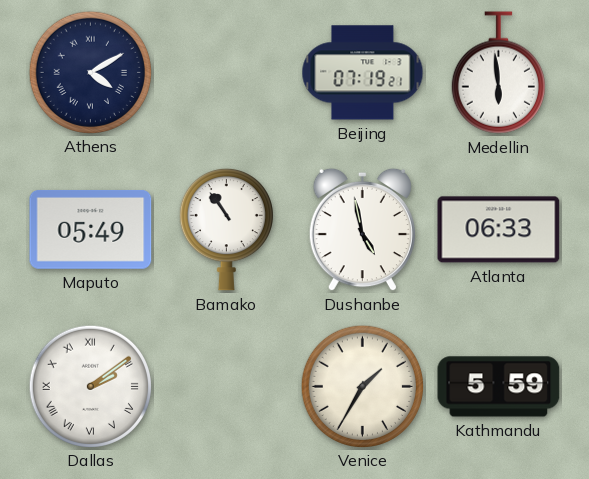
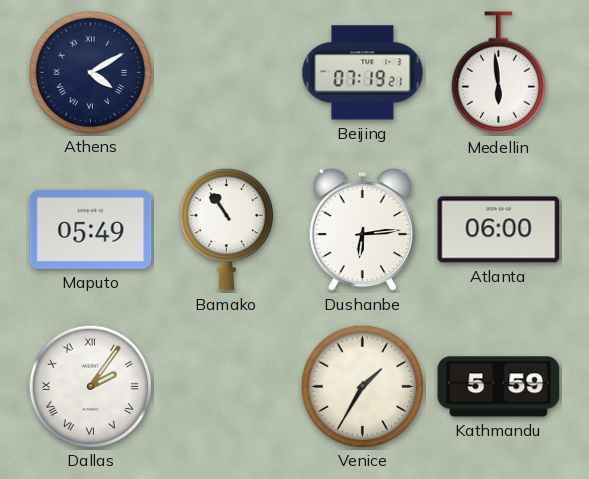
Dushanbe: 4:58 -> 6:14
Atlanta: 06:33 -> 06:00
Dallas: 2:09 -> 2:06
